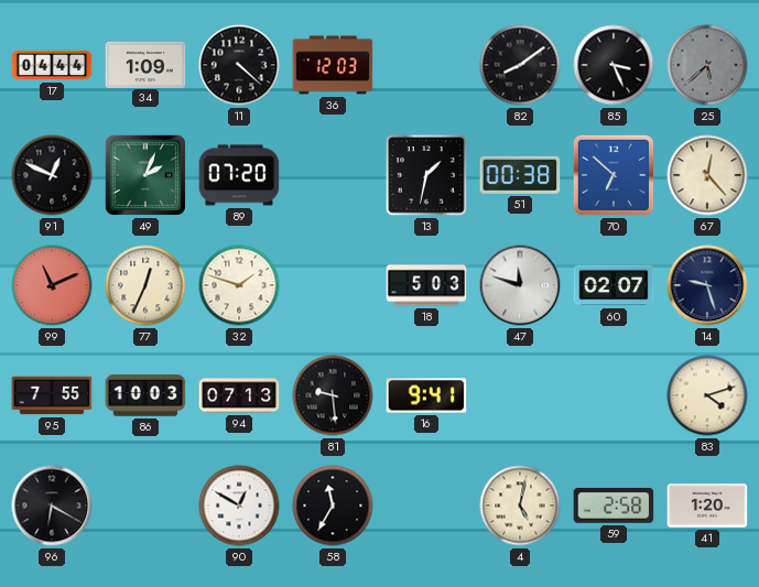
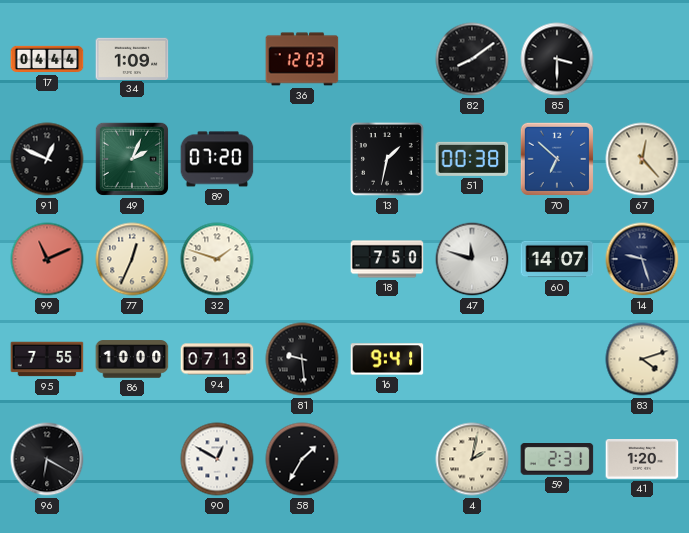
11: 4:22 -> none
85: 3:26 -> 3:30
25: 5:38 -> none
18: 5:03 -> 7:50
60: 02:07 -> 14:07
86: 10:03 -> 10:00
58: 11:35 -> 1:35
4: 5:02 -> 2:02
59: 2:58 -> 2:31
